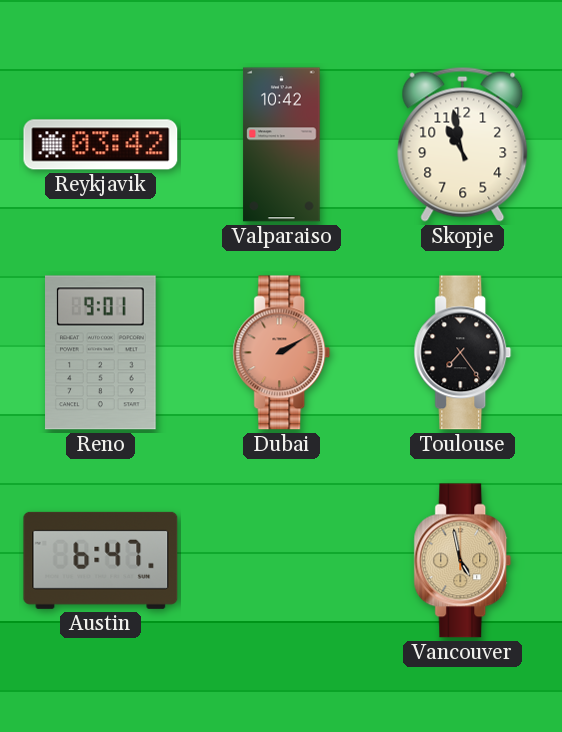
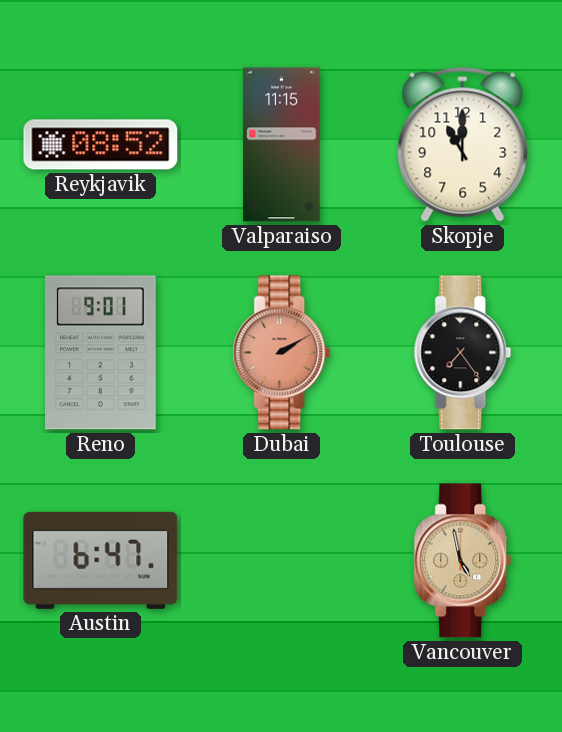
Reykjavik: 03:42 -> 08:52
Valparaiso: 10:42 -> 11:15
Skopje: 10:58 -> 11:00
